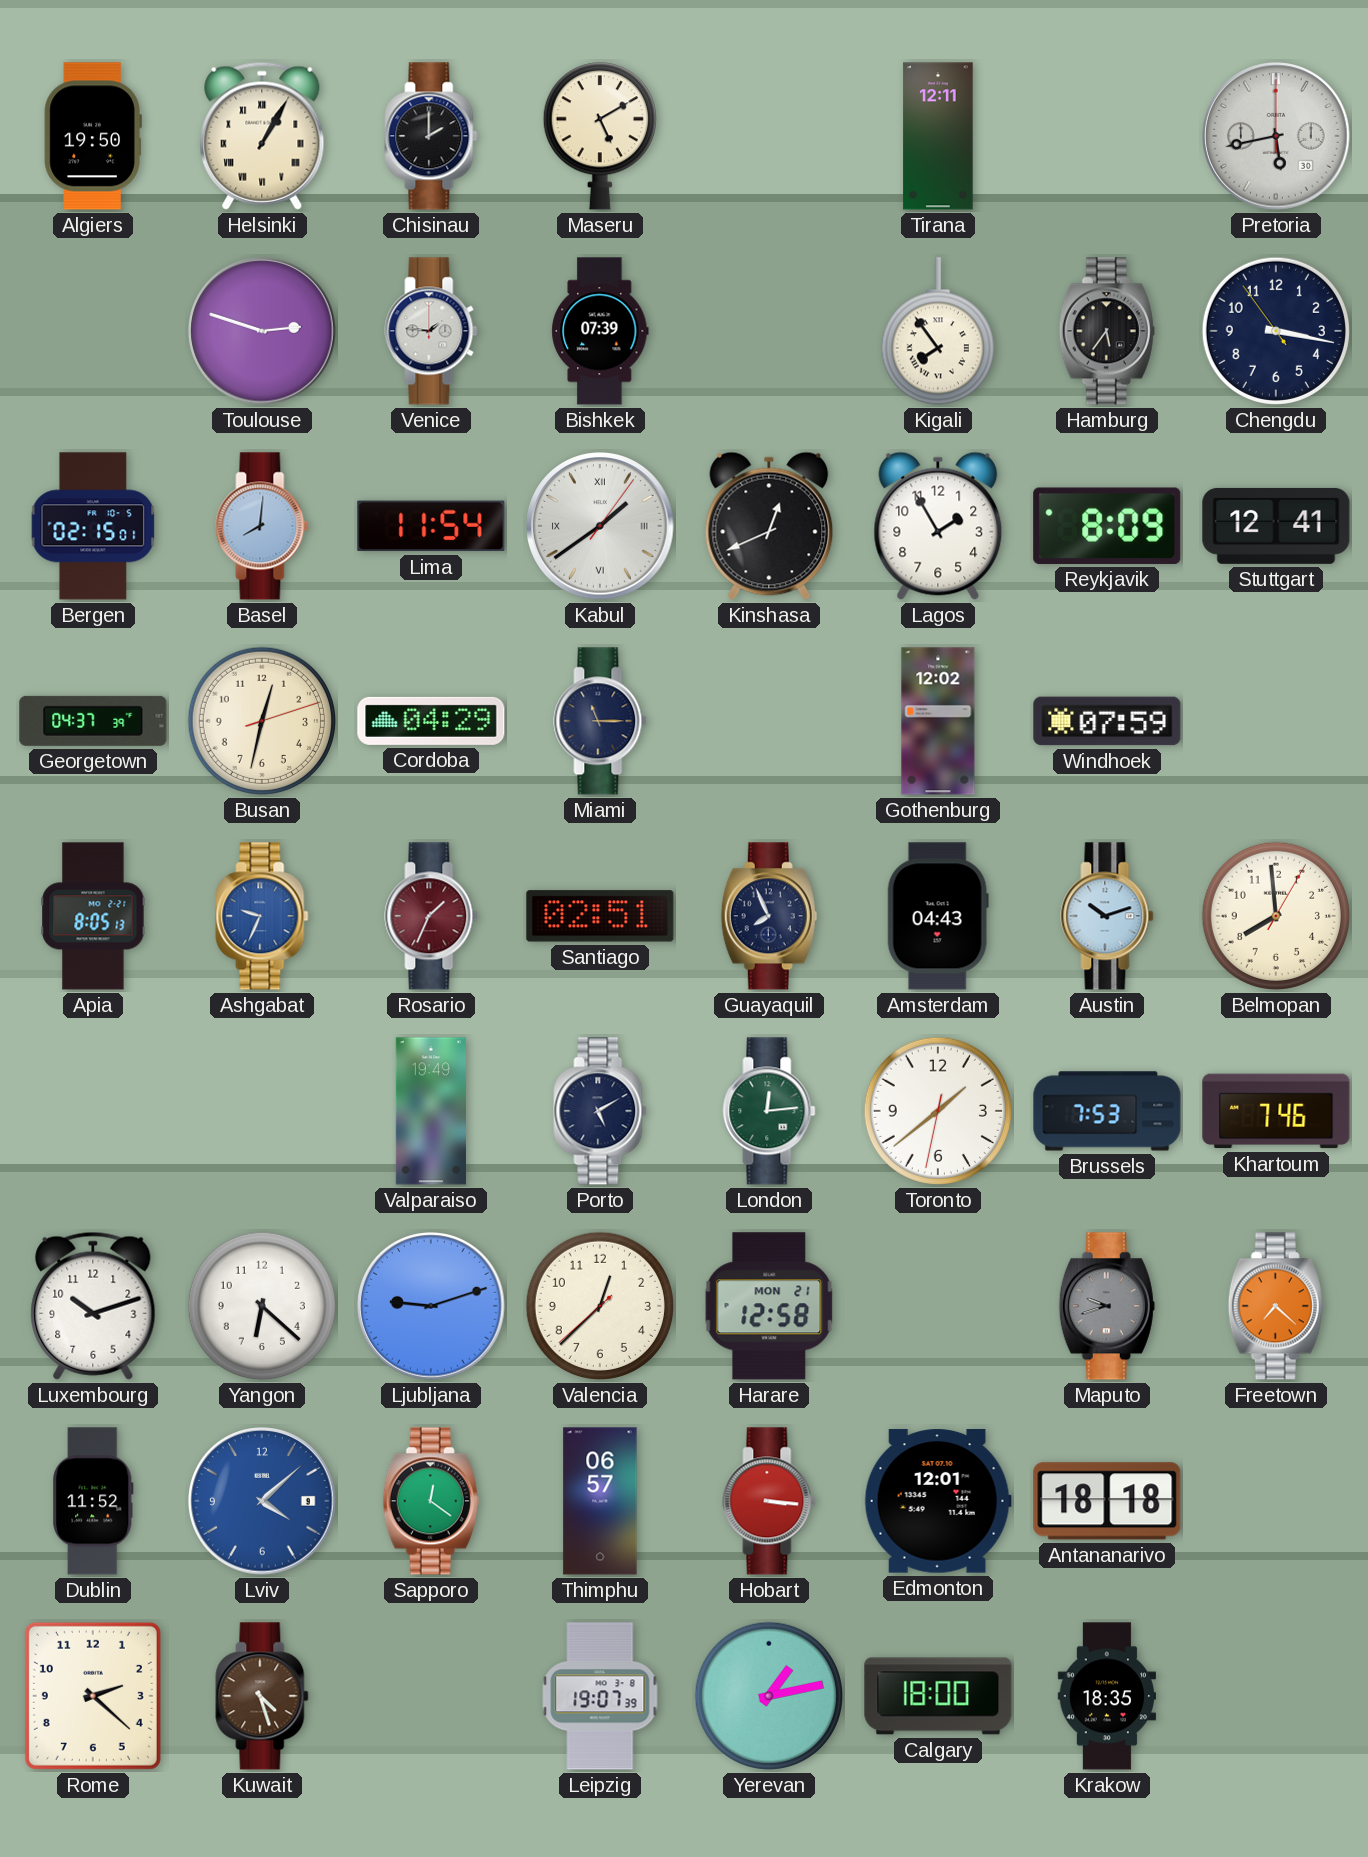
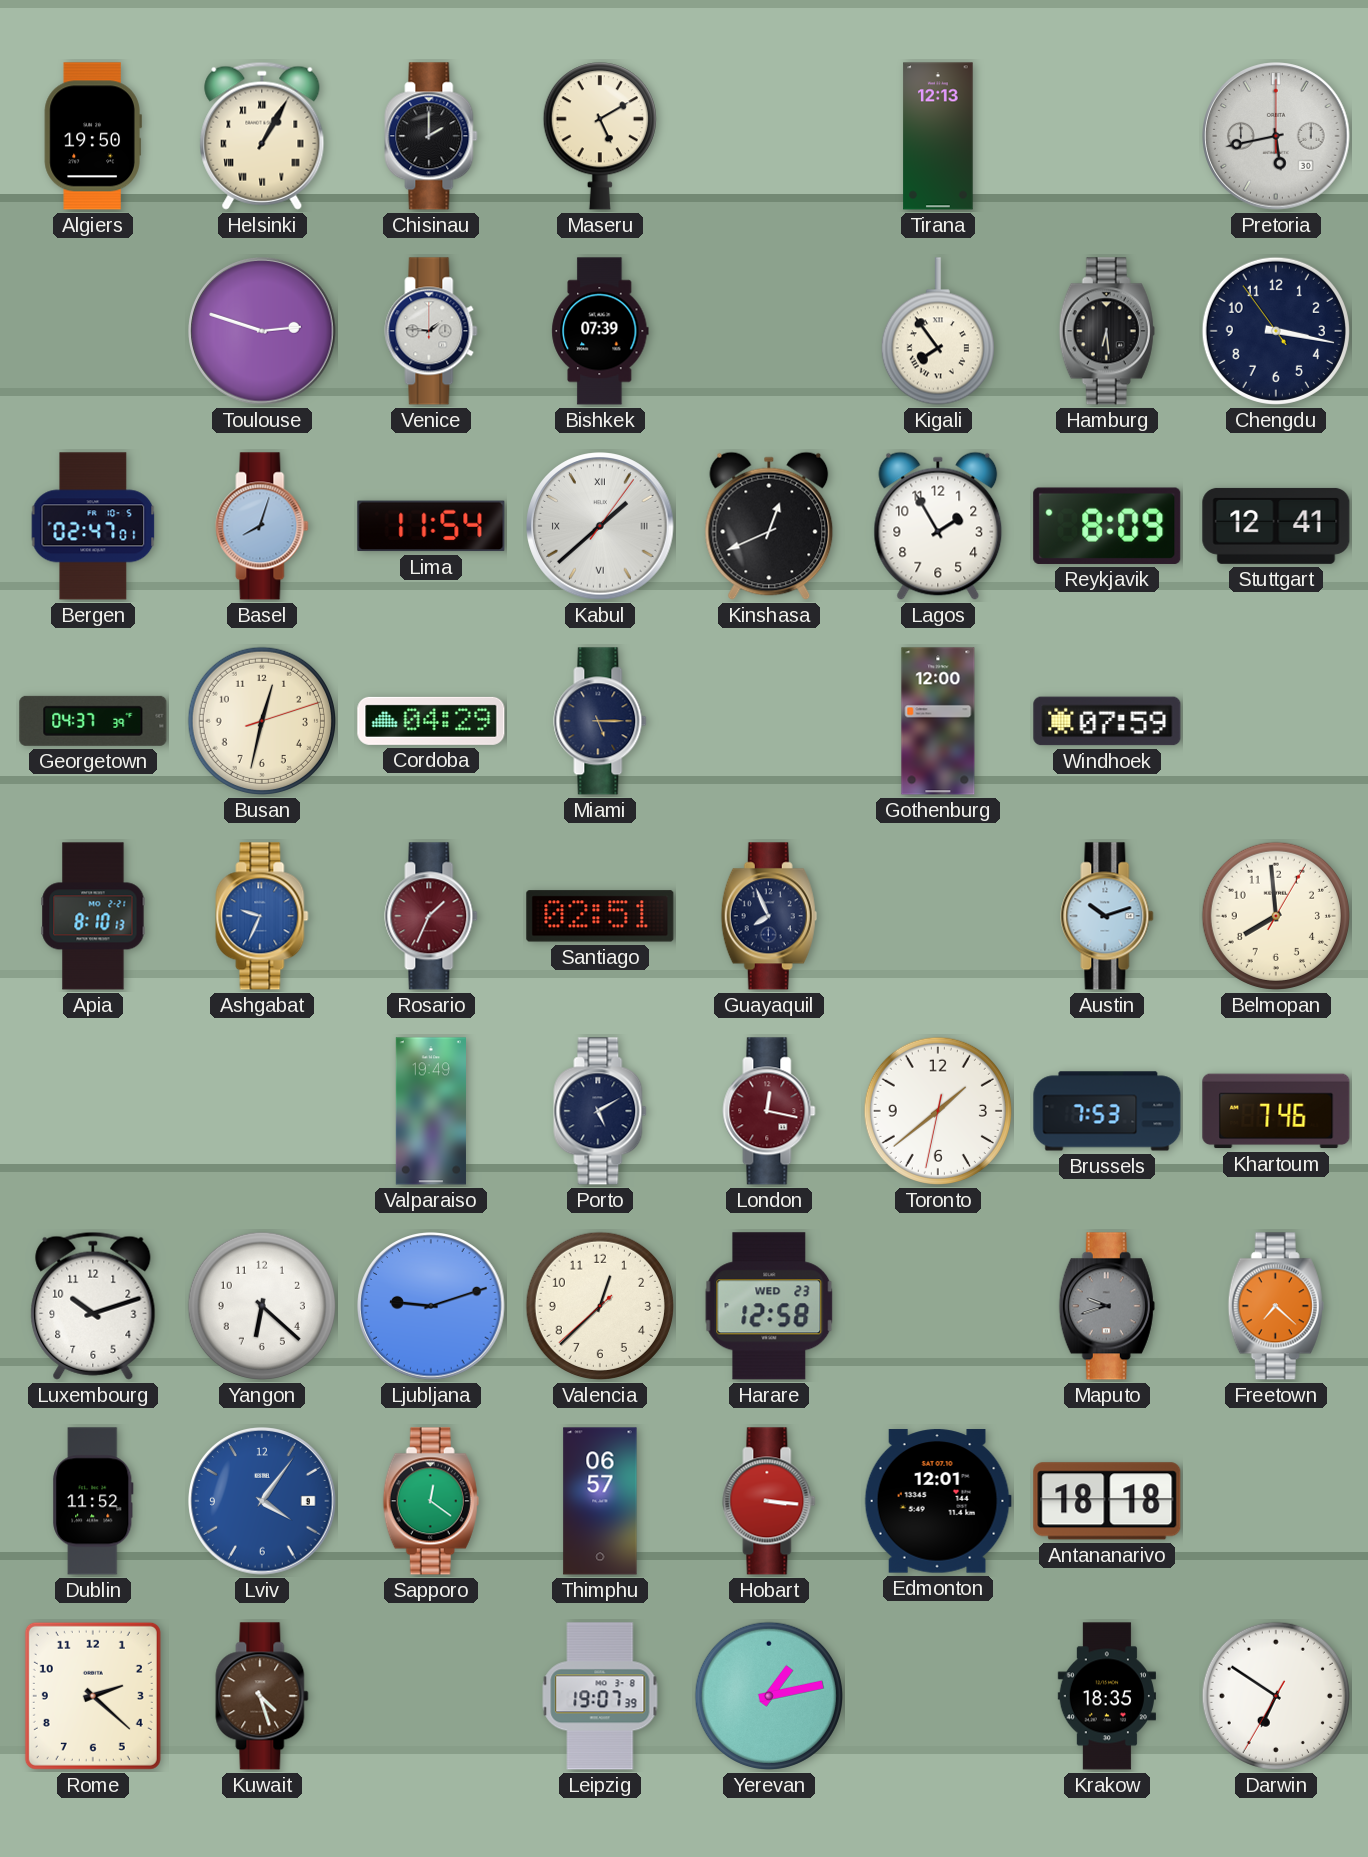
Tirana: 12:11 -> 12:13
Hamburg: 5:36 -> 6:29
Bergen: 02:15 -> 02:47
Basel: 8:01 -> 8:03
Kabul: 1:39 -> 1:38
Miami: 11:15 -> 5:15
Gothenburg: 12:02 -> 12:00
Apia: 8:05 -> 8:10
Amsterdam: 04:43 -> none
London: 12:14 -> 12:17
London dial: green -> burgundy
Harare date: MON 21 -> WED 23
Lviv: 4:08 -> 4:06
Calgary: 18:00 -> none
Darwin: none -> 6:50
